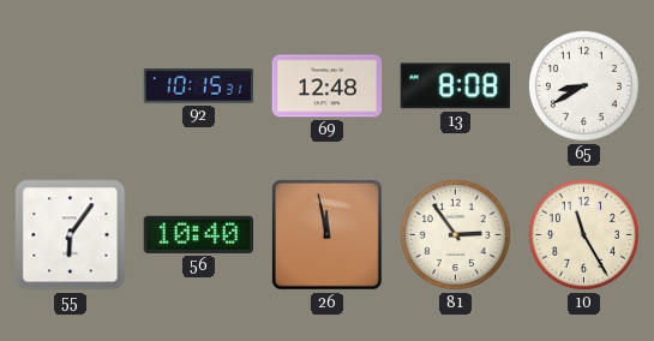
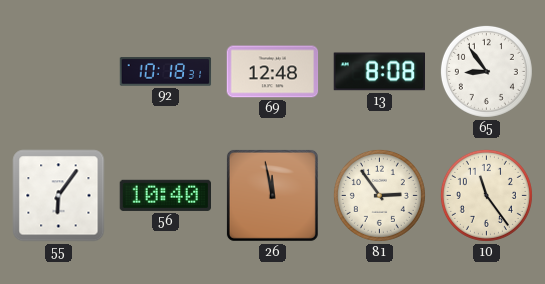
92: 10:15 -> 10:18
65: 8:40 -> 8:54
10: 11:25 -> 11:24
